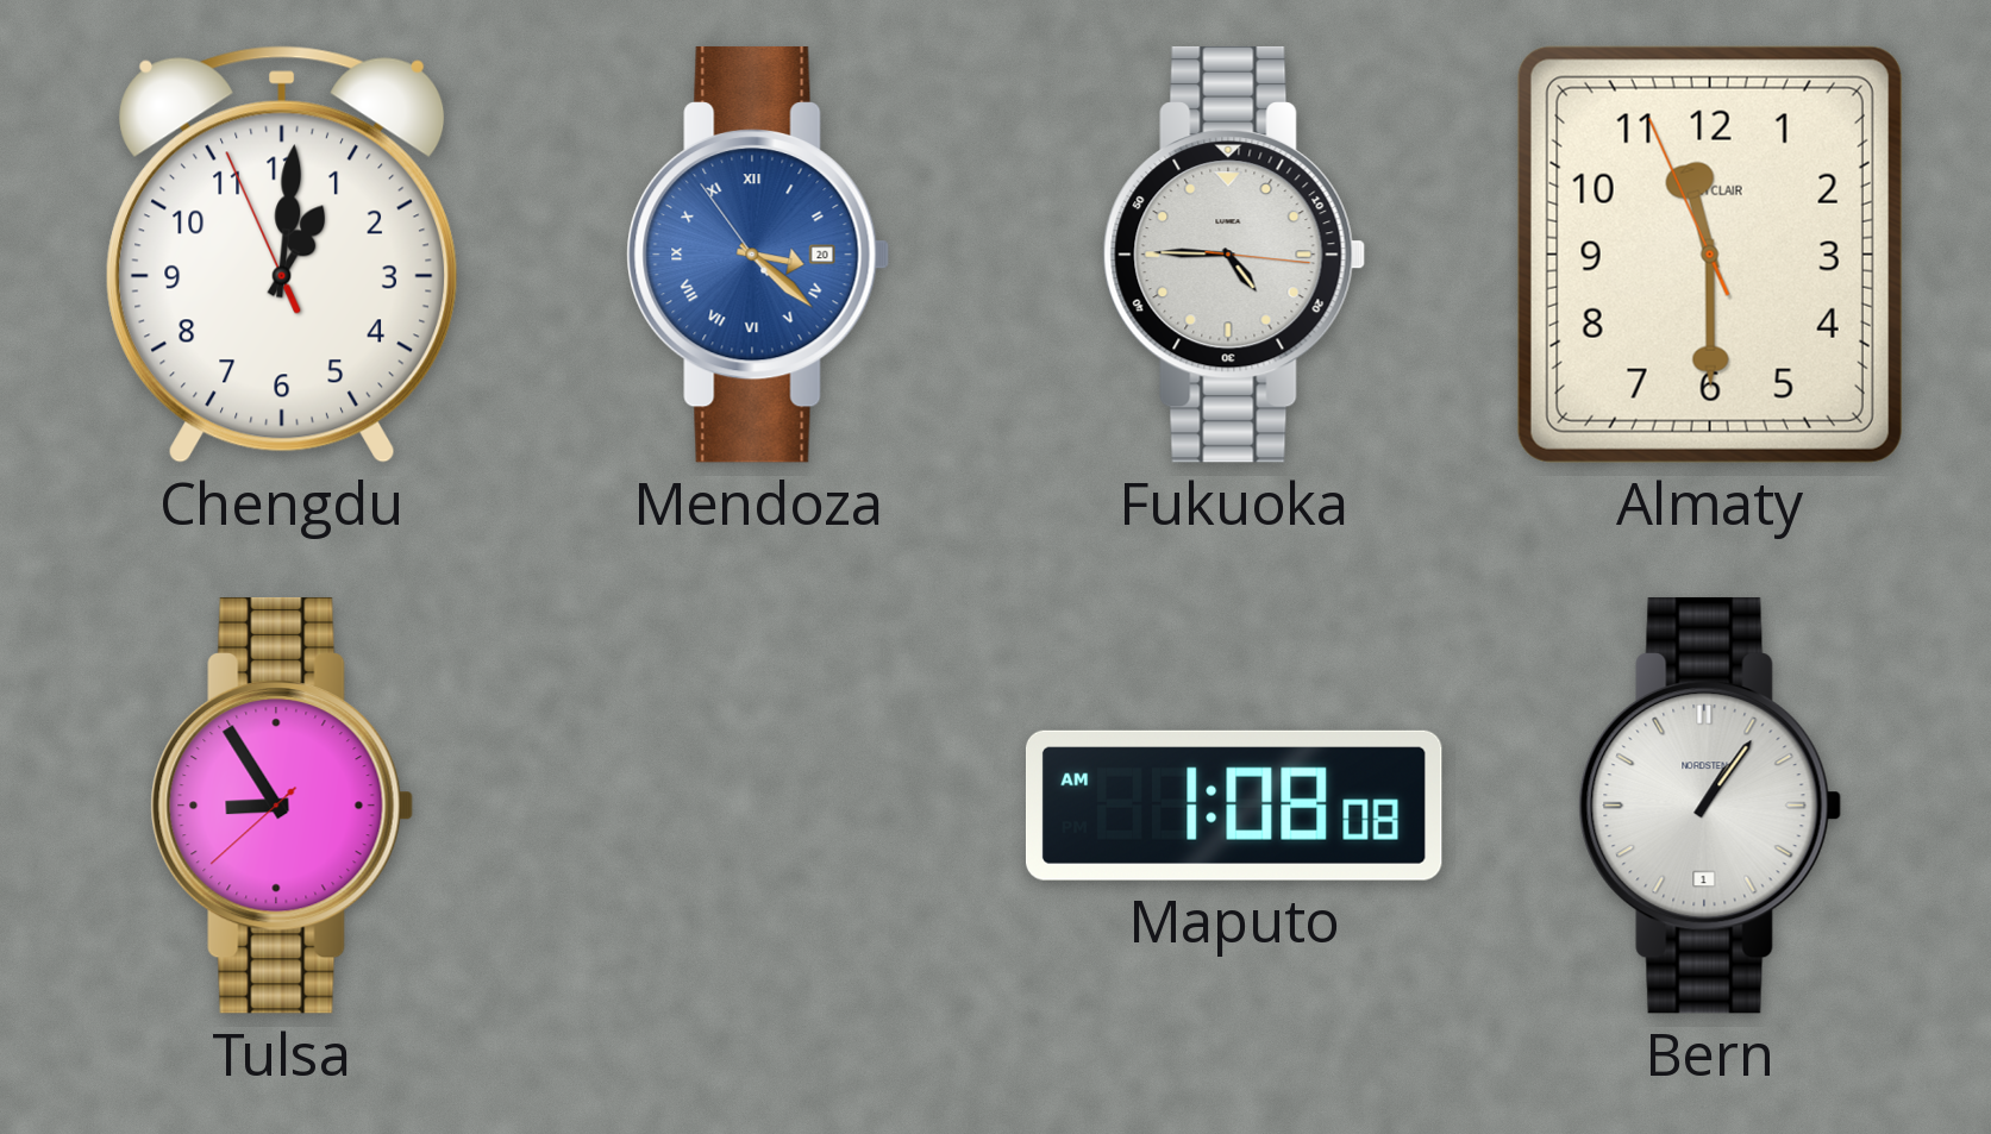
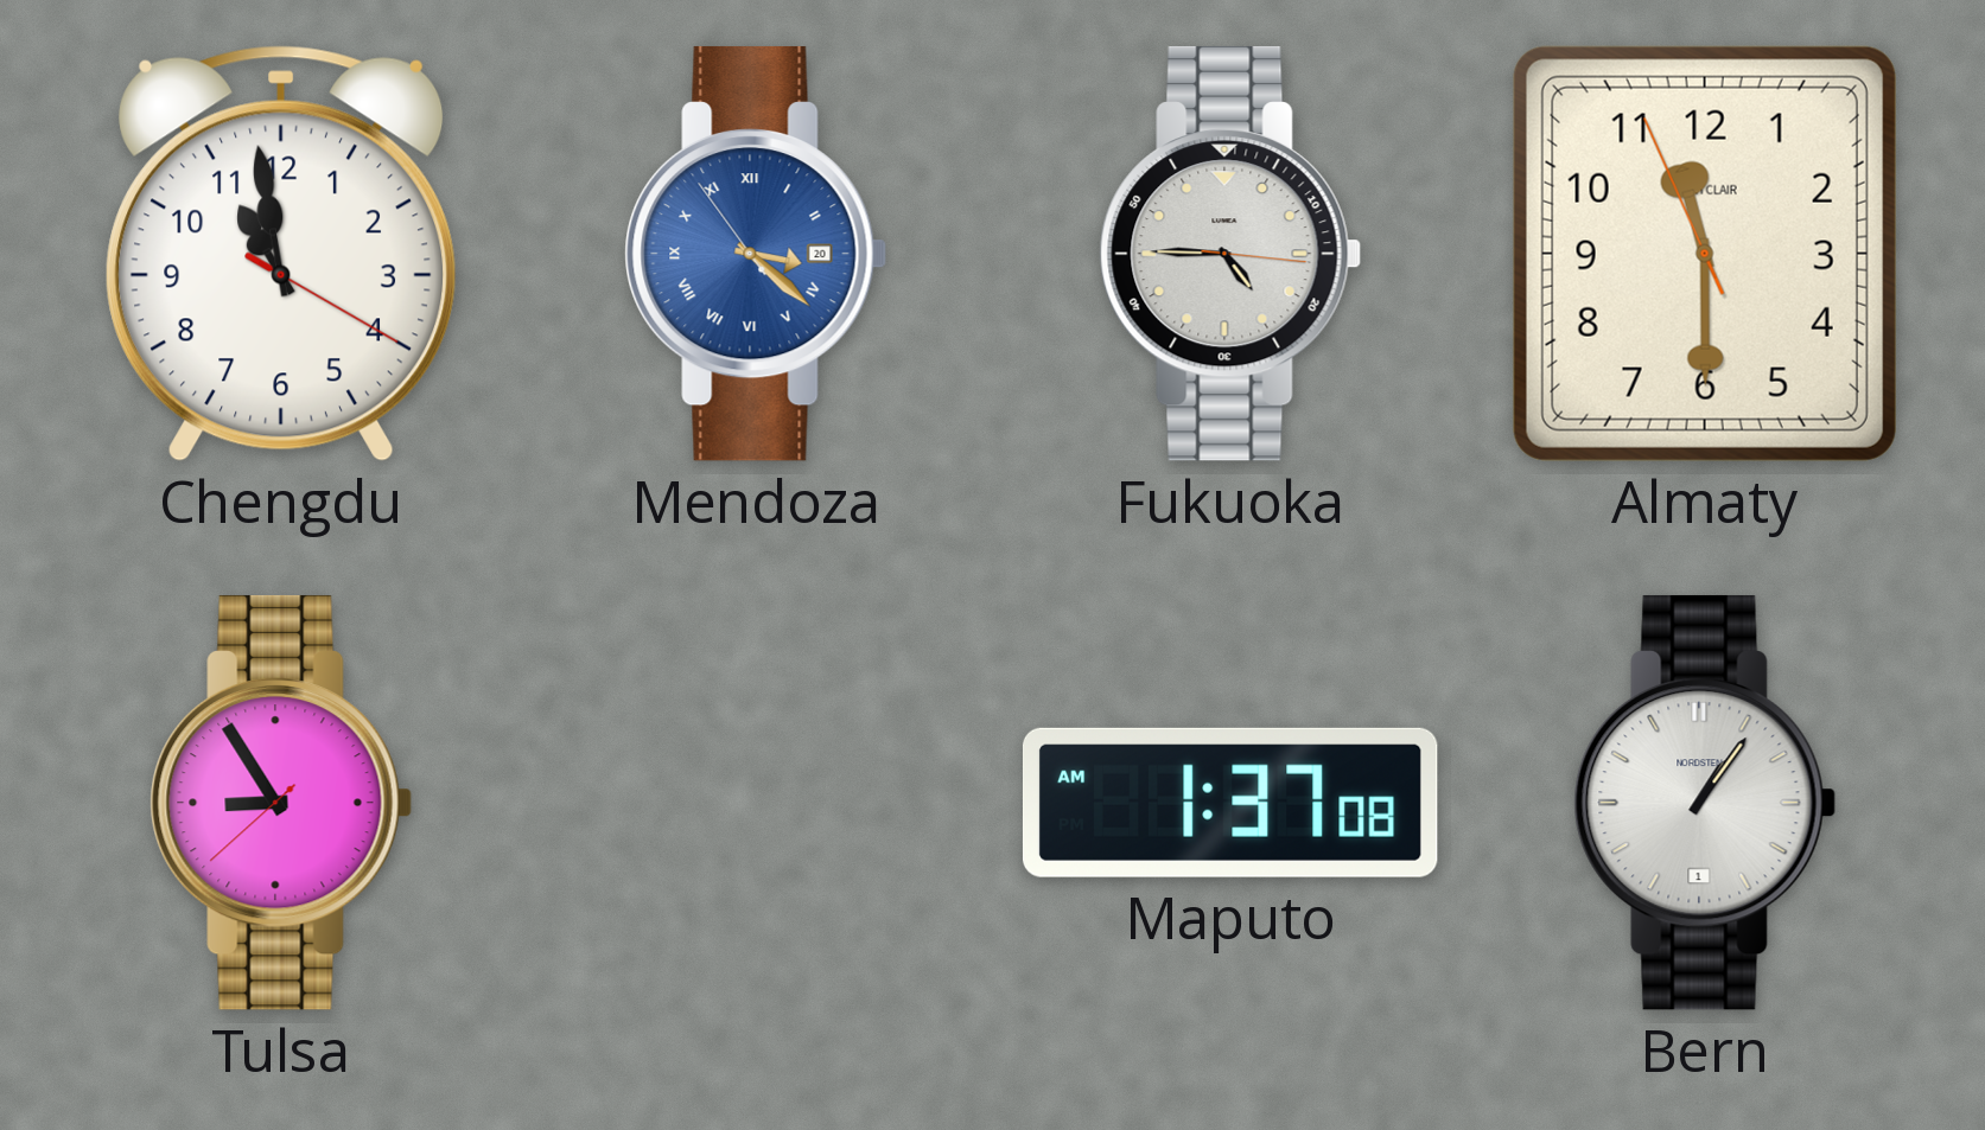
Chengdu: 1:00 -> 10:58
Maputo: 1:08 -> 1:37
